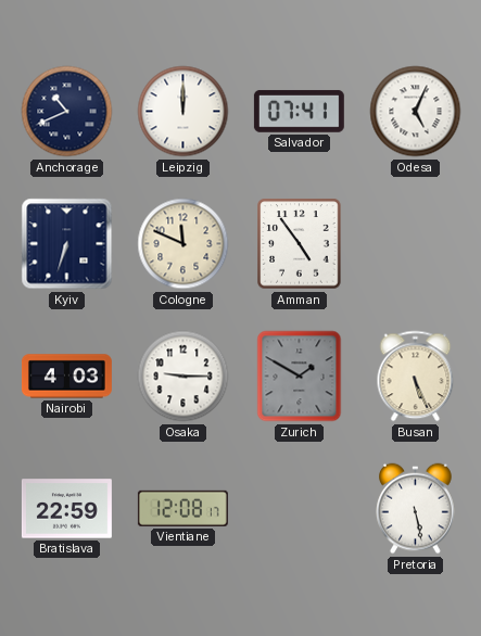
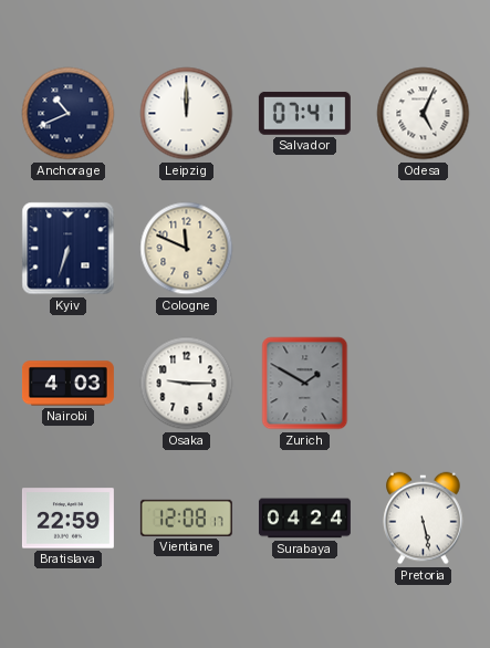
Amman: 4:54 -> none
Busan: 5:26 -> none
Surabaya: none -> 04:24
